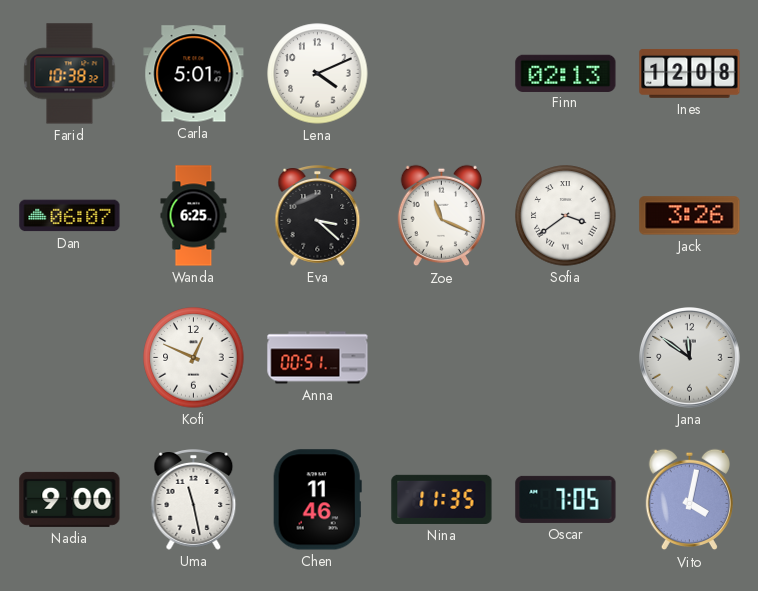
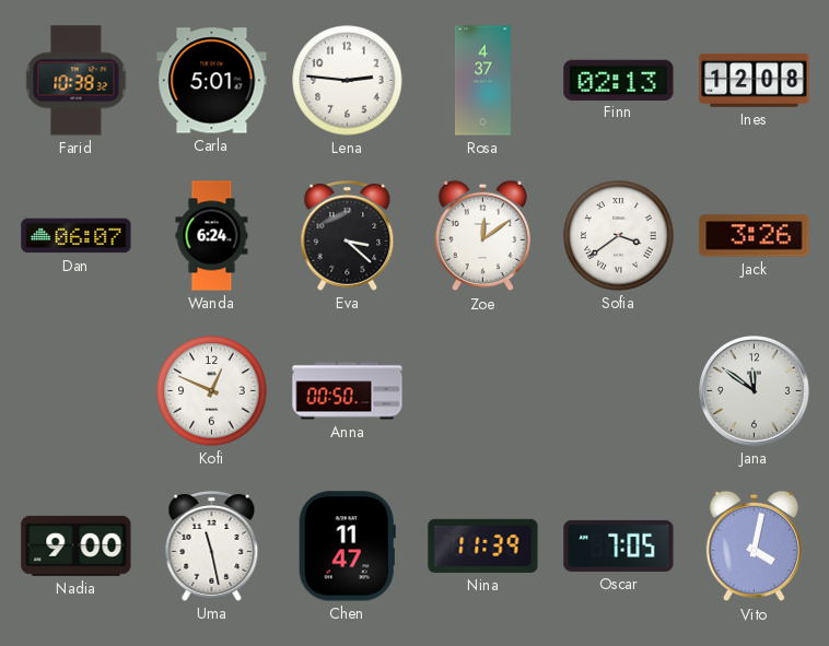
Lena: 4:11 -> 2:46
Rosa: none -> 4:37
Wanda: 6:25 -> 6:24
Zoe: 11:19 -> 12:09
Anna: 00:51 -> 00:50
Chen: 11:46 -> 11:47
Nina: 11:35 -> 11:39
